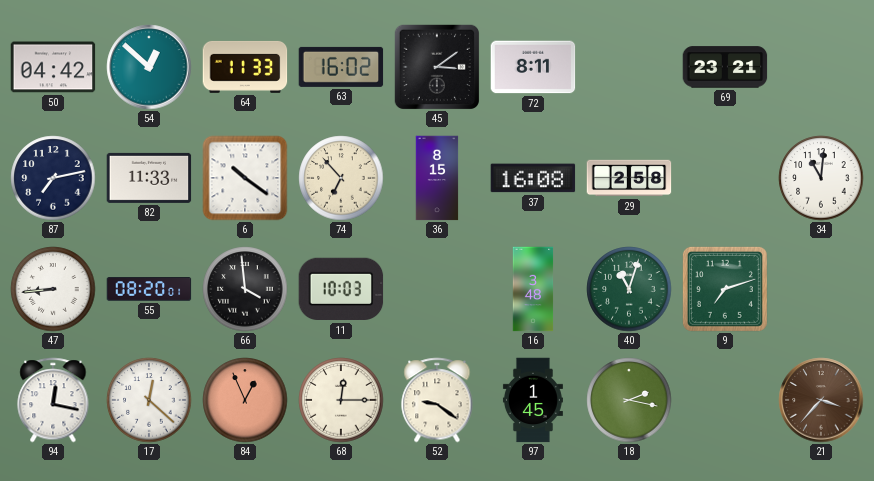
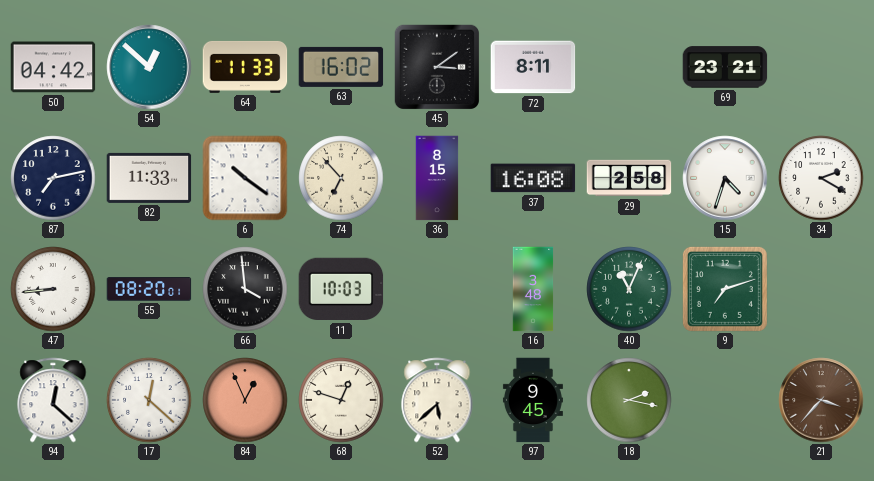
15: none -> 4:33
34: 11:01 -> 2:20
40: 11:03 -> 11:04
94: 12:17 -> 12:22
68: 12:15 -> 12:48
52: 9:21 -> 5:38
97: 1:45 -> 9:45
